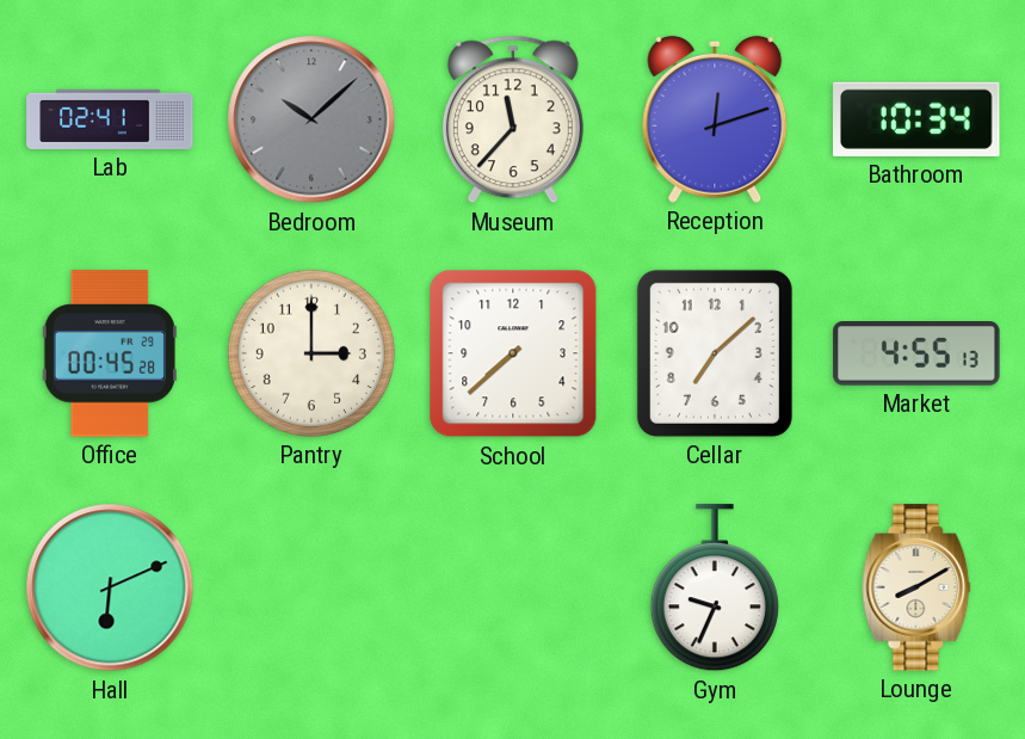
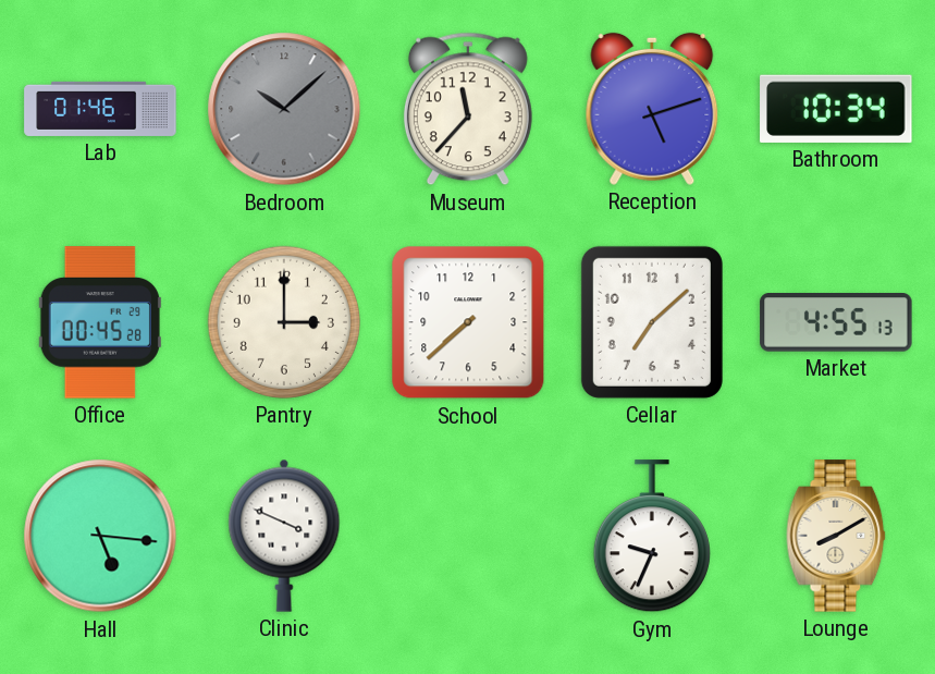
Lab: 02:41 -> 01:46
Reception: 12:12 -> 5:12
Hall: 6:11 -> 5:16
Clinic: none -> 3:49
